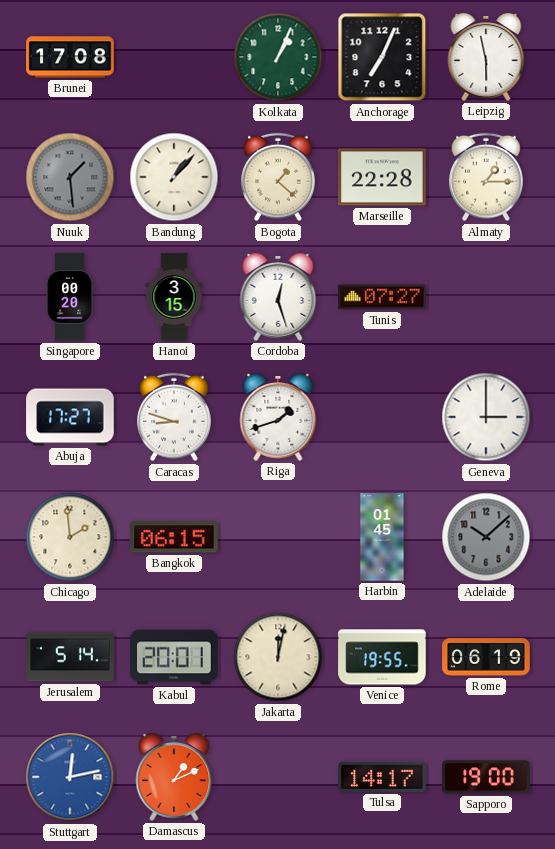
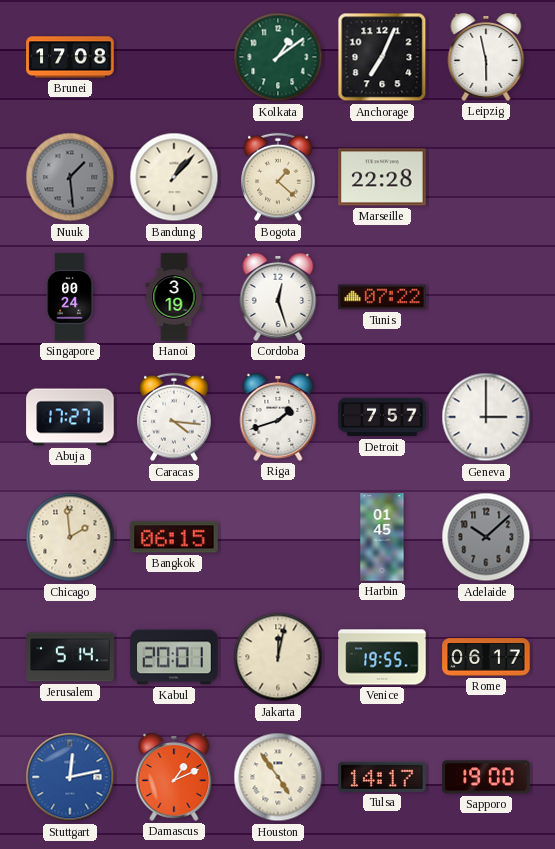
Kolkata: 1:04 -> 1:09
Almaty: 1:15 -> none
Singapore: 00:20 -> 00:24
Hanoi: 3:15 -> 3:19
Tunis: 07:27 -> 07:22
Caracas: 8:48 -> 4:16
Detroit: none -> 7:57
Rome: 06:19 -> 06:17
Houston: none -> 4:54
